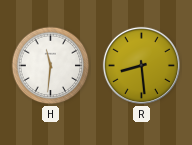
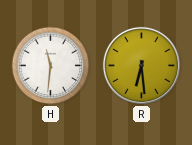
R: 8:29 -> 6:29
